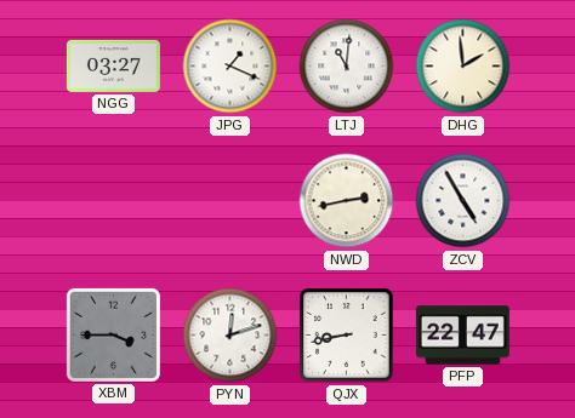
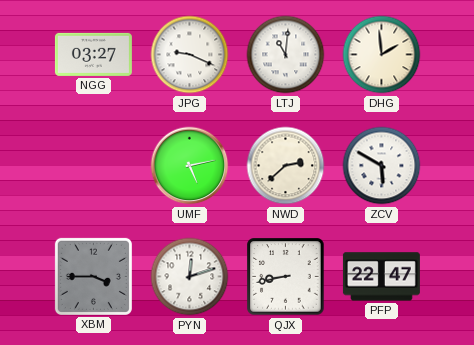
JPG: 1:19 -> 9:19
UMF: none -> 5:13
NWD: 2:43 -> 2:38
ZCV: 4:55 -> 5:50
